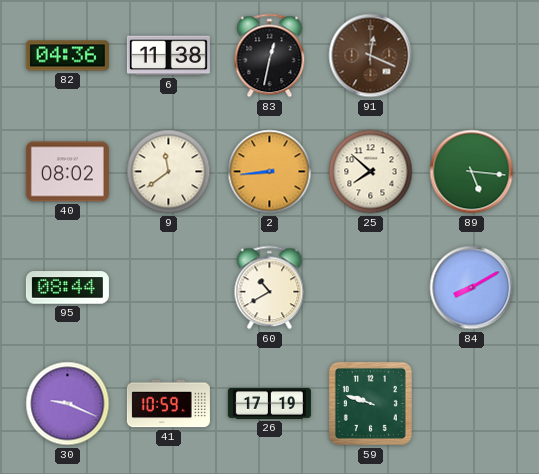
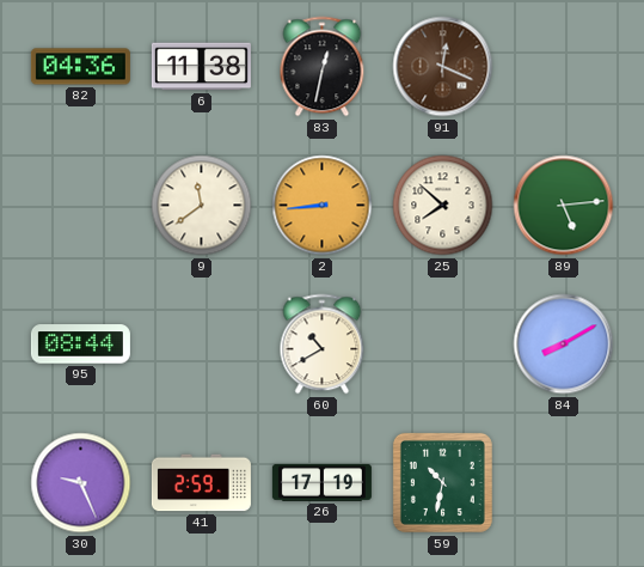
40: 08:02 -> none
89: 5:16 -> 5:14
30: 9:19 -> 9:26
41: 10:59 -> 2:59
59: 9:48 -> 10:32
